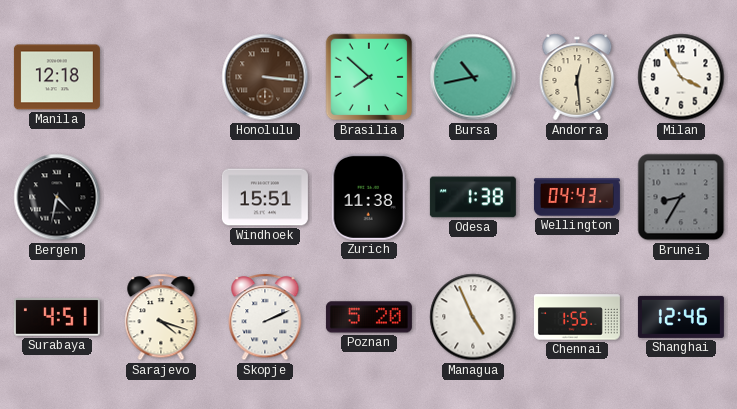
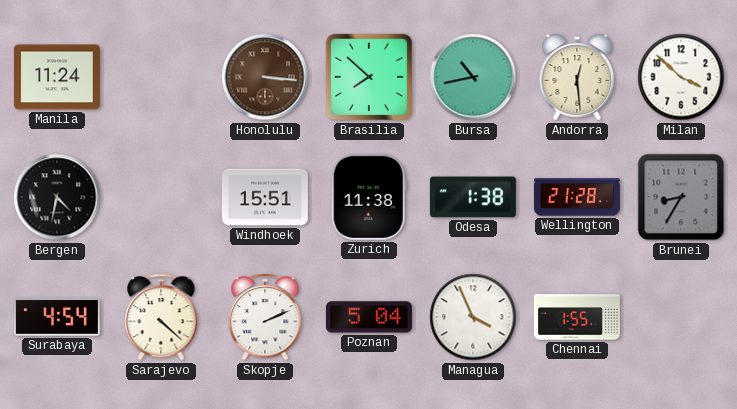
Manila: 12:18 -> 11:24
Milan: 3:55 -> 3:52
Wellington: 04:43 -> 21:28
Surabaya: 4:51 -> 4:54
Sarajevo: 4:18 -> 4:22
Poznan: 5:20 -> 5:04
Managua: 4:56 -> 3:56
Shanghai: 12:46 -> none
